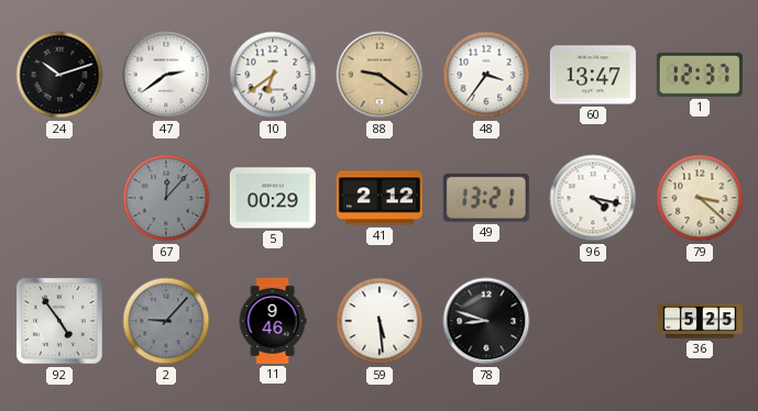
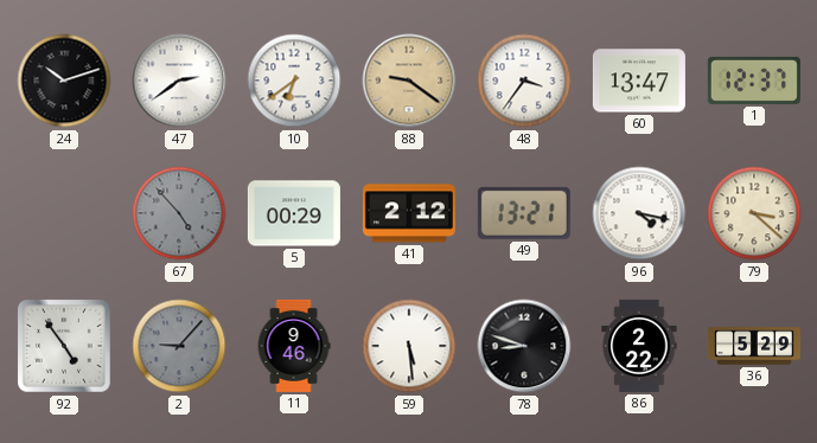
67: 12:07 -> 4:53
86: none -> 2:22
36: 5:25 -> 5:29
